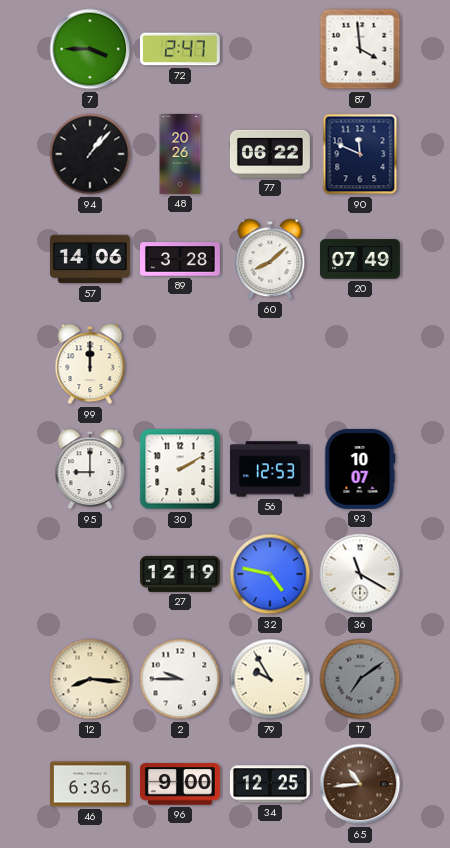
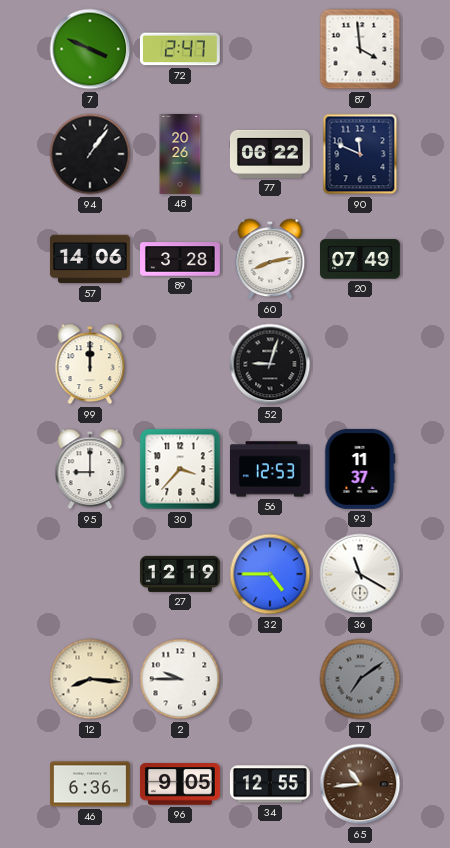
7: 3:45 -> 3:49
94: 1:07 -> 1:06
60: 8:08 -> 8:13
52: none -> 9:03
30: 2:10 -> 3:37
93: 10:07 -> 11:37
32: 4:47 -> 4:45
79: 9:55 -> none
96: 9:00 -> 9:05
34: 12:25 -> 12:55
